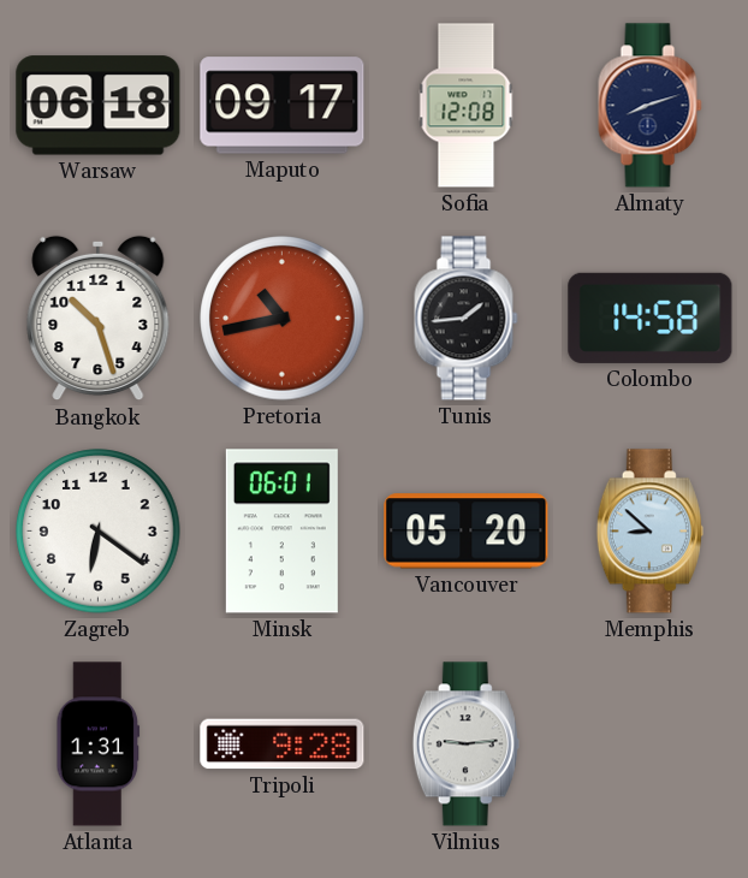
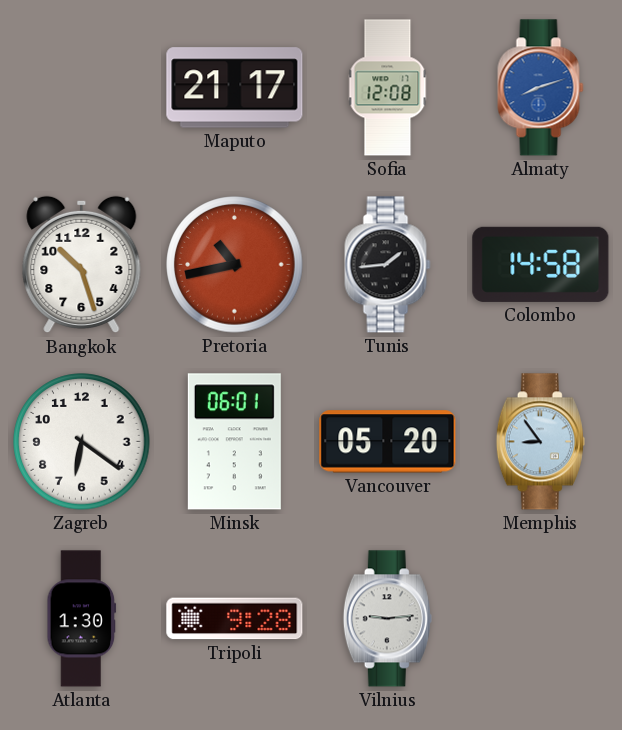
Warsaw: 06:18 -> none
Maputo: 09:17 -> 21:17
Almaty dial: navy -> blue
Memphis: 8:52 -> 8:54
Atlanta: 1:31 -> 1:30
